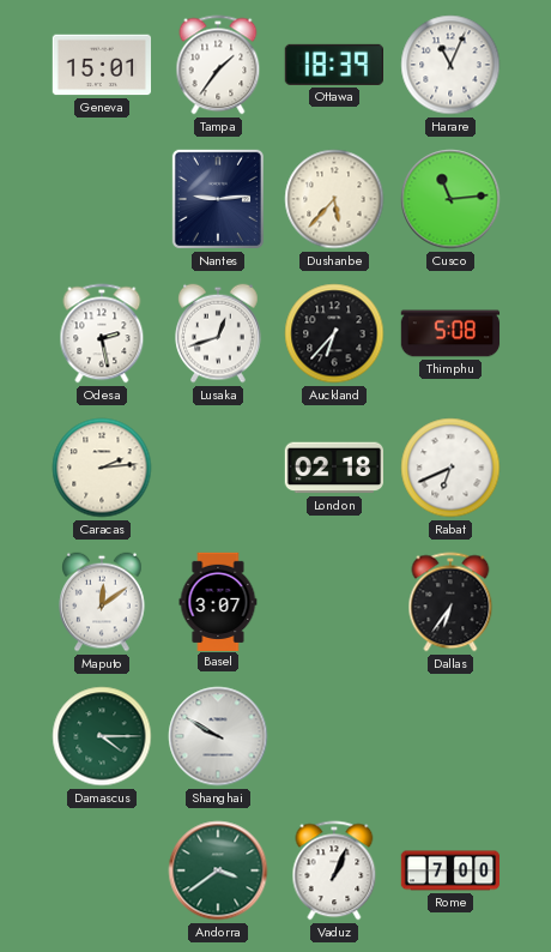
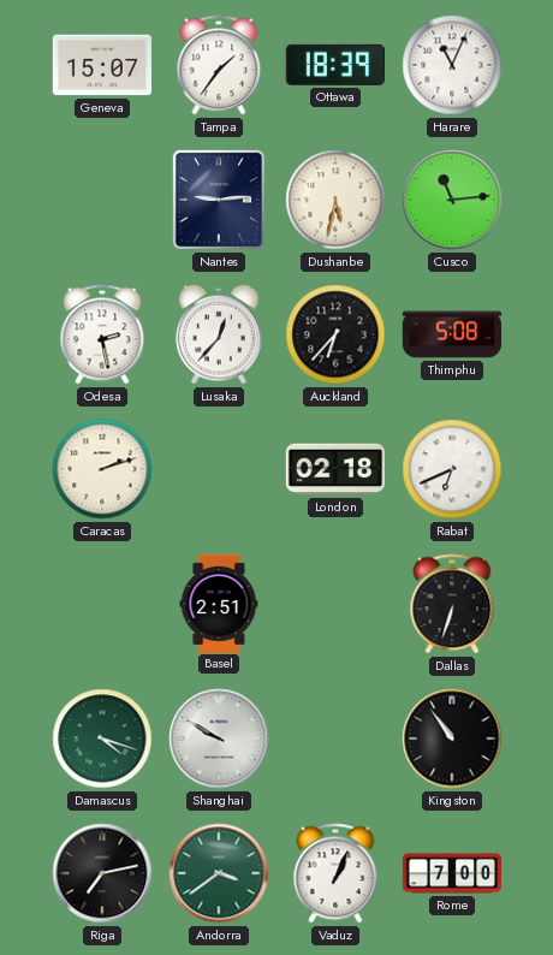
Geneva: 15:01 -> 15:07
Dushanbe: 5:37 -> 5:32
Lusaka: 12:42 -> 12:37
Caracas: 2:14 -> 2:12
Maputo: 12:09 -> none
Basel: 3:07 -> 2:51
Dallas: 6:36 -> 6:33
Damascus: 4:15 -> 4:18
Kingston: none -> 10:54
Riga: none -> 7:13
